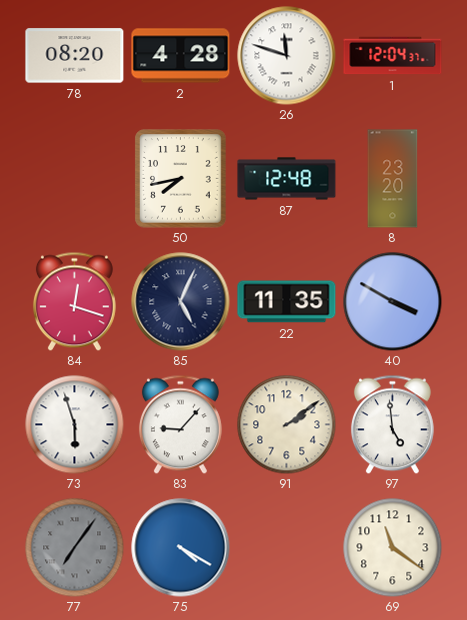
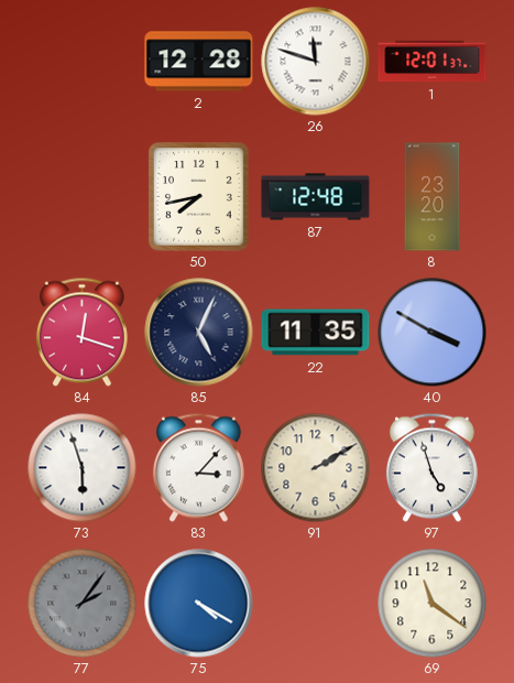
78: 08:20 -> none
2: 4:28 -> 12:28
1: 12:04 -> 12:01
83: 9:07 -> 3:07
91: 2:09 -> 2:10
97: 4:59 -> 4:57
77: 7:06 -> 2:06
